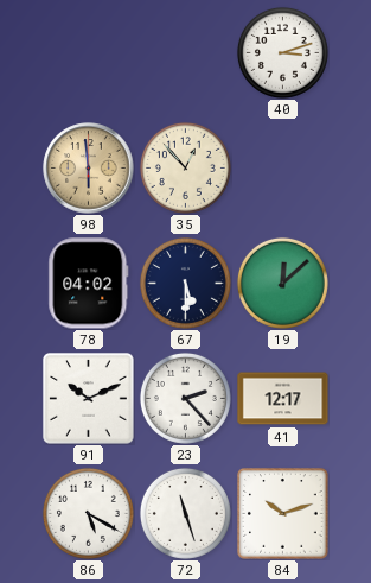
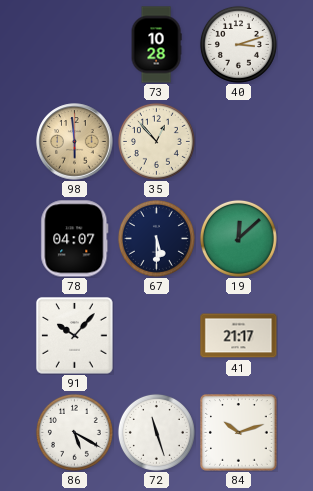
73: none -> 10:28
78: 04:02 -> 04:07
91: 10:11 -> 10:07
23: 2:23 -> none
41: 12:17 -> 21:17
